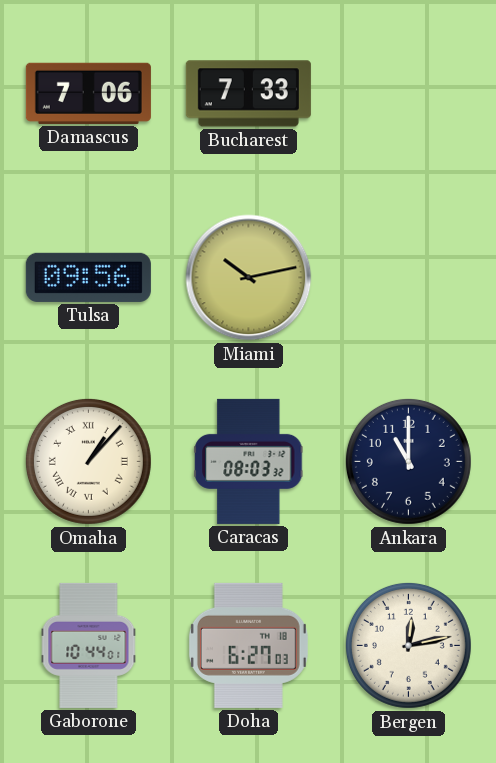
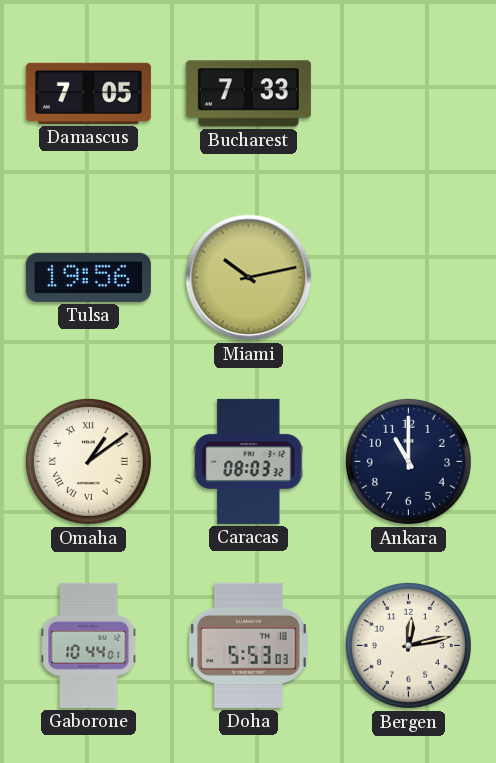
Damascus: 7:06 -> 7:05
Tulsa: 09:56 -> 19:56
Omaha: 1:07 -> 1:09
Doha: 6:27 -> 5:53
